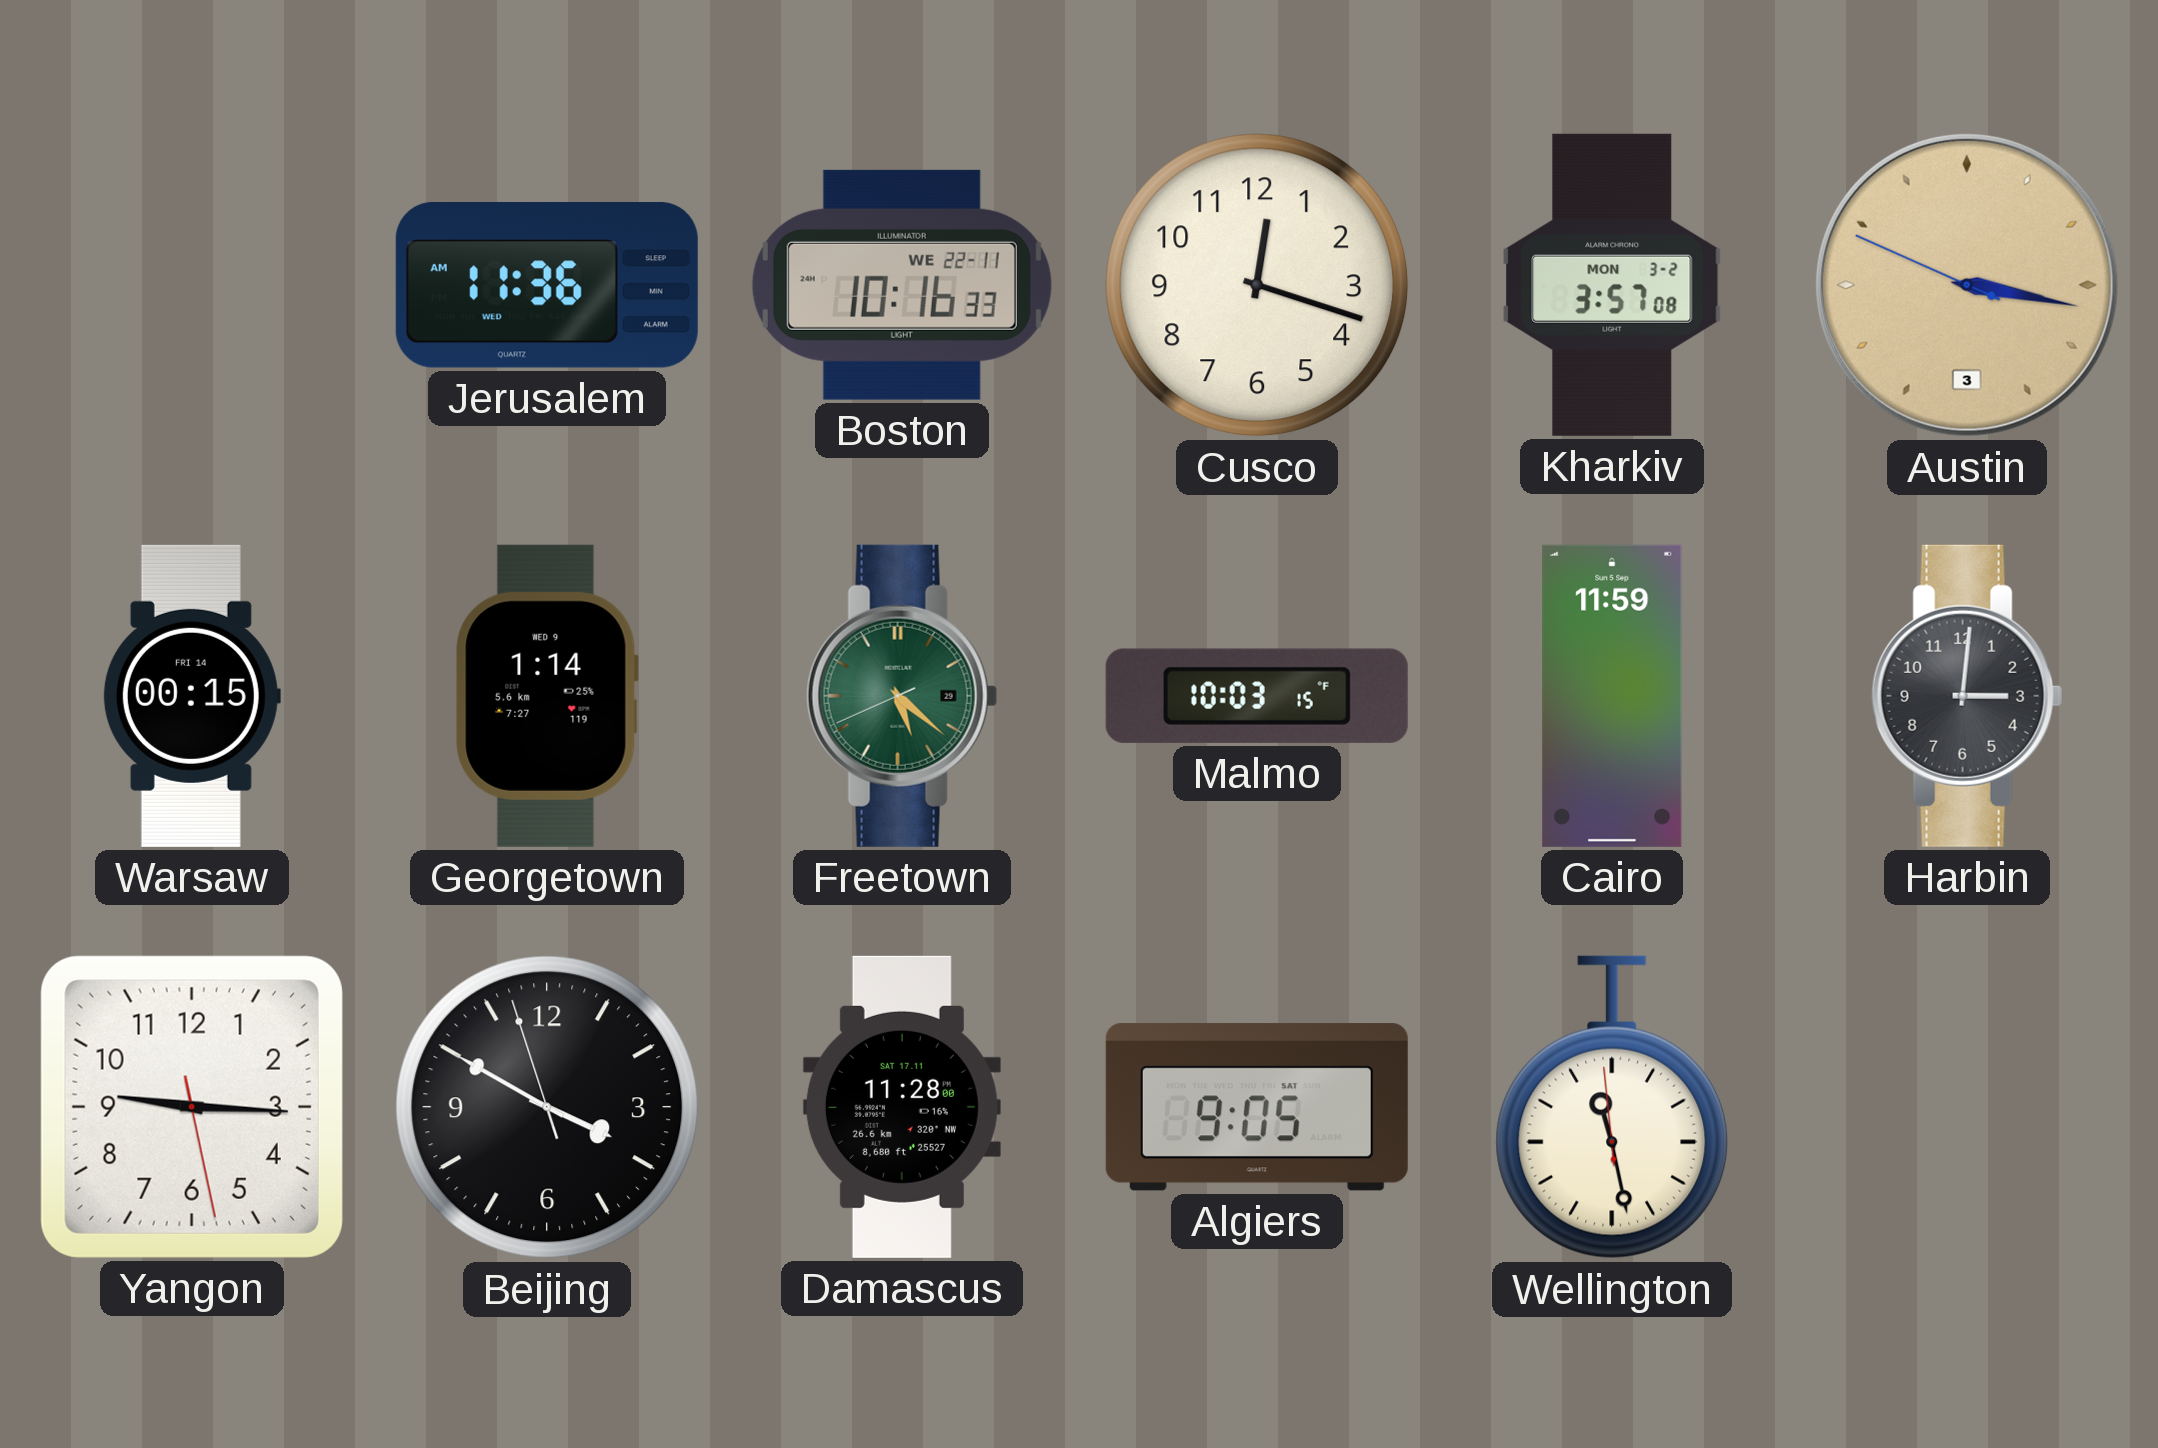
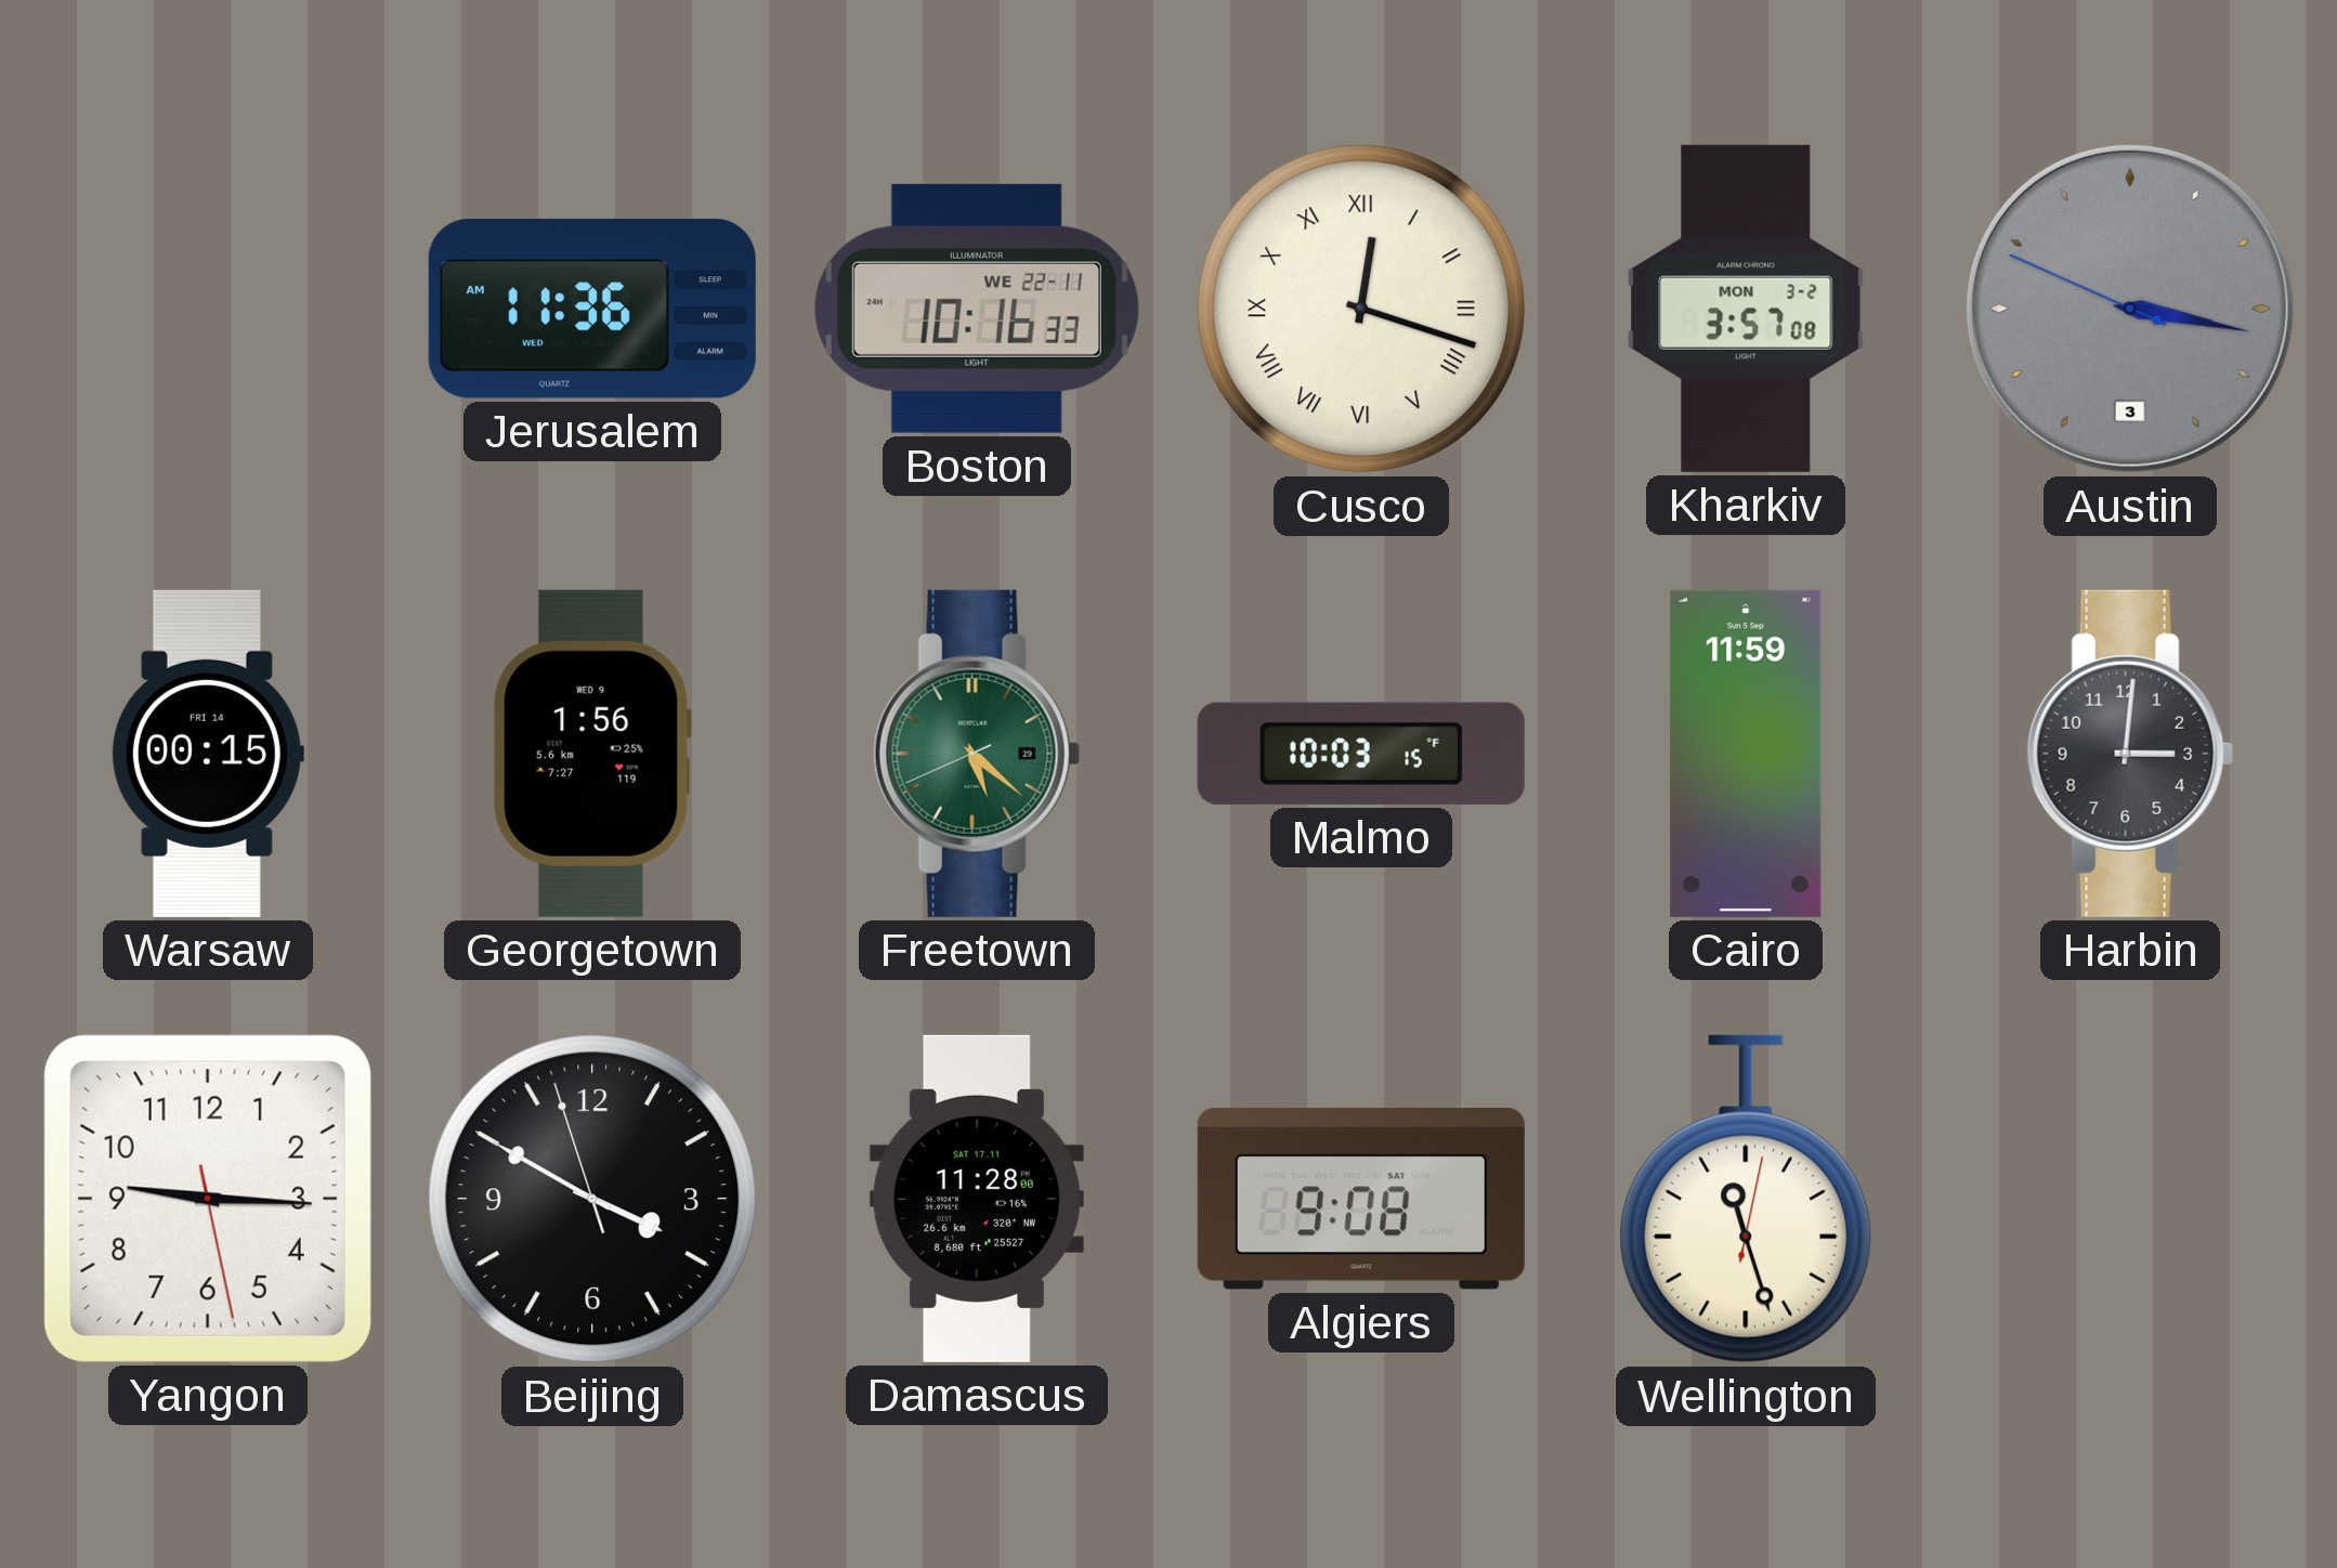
Cusco numerals: Arabic -> Roman
Austin dial: champagne -> grey
Georgetown: 1:14 -> 1:56
Algiers: 9:05 -> 9:08
Wellington: 11:27:59 -> 11:27:02
